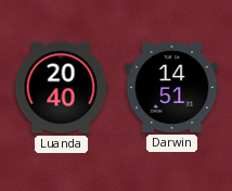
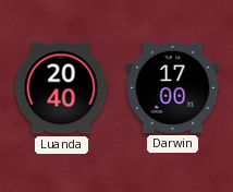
Darwin: 14:51 -> 17:00
